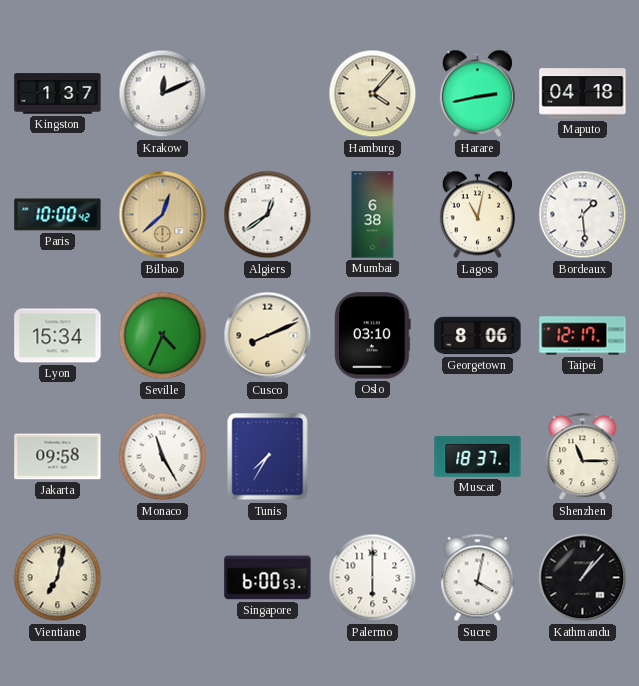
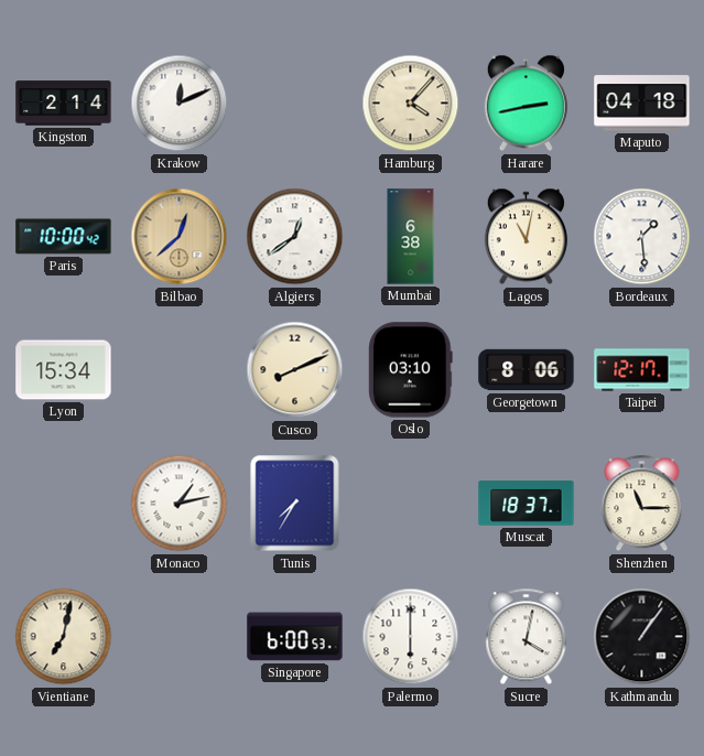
Kingston: 1:37 -> 2:14
Seville: 4:34 -> none
Jakarta: 09:58 -> none
Monaco: 11:25 -> 1:13
Kathmandu: 1:07 -> 1:06
